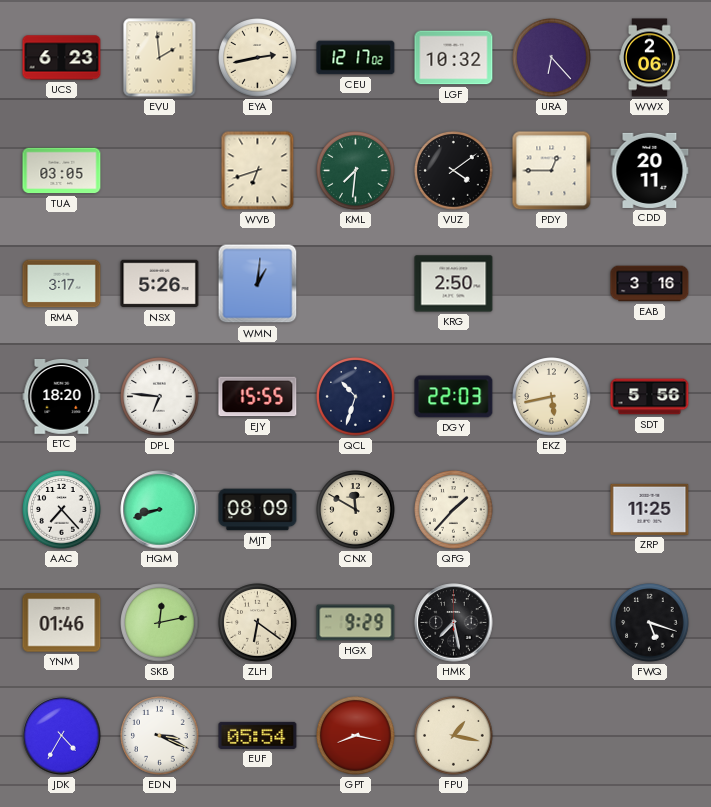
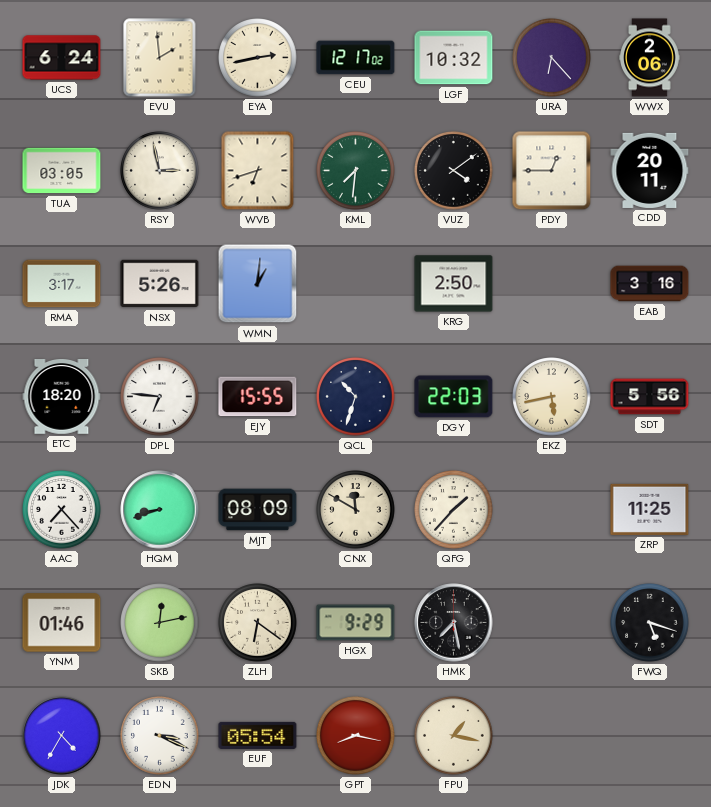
UCS: 6:23 -> 6:24
RSY: none -> 2:58
